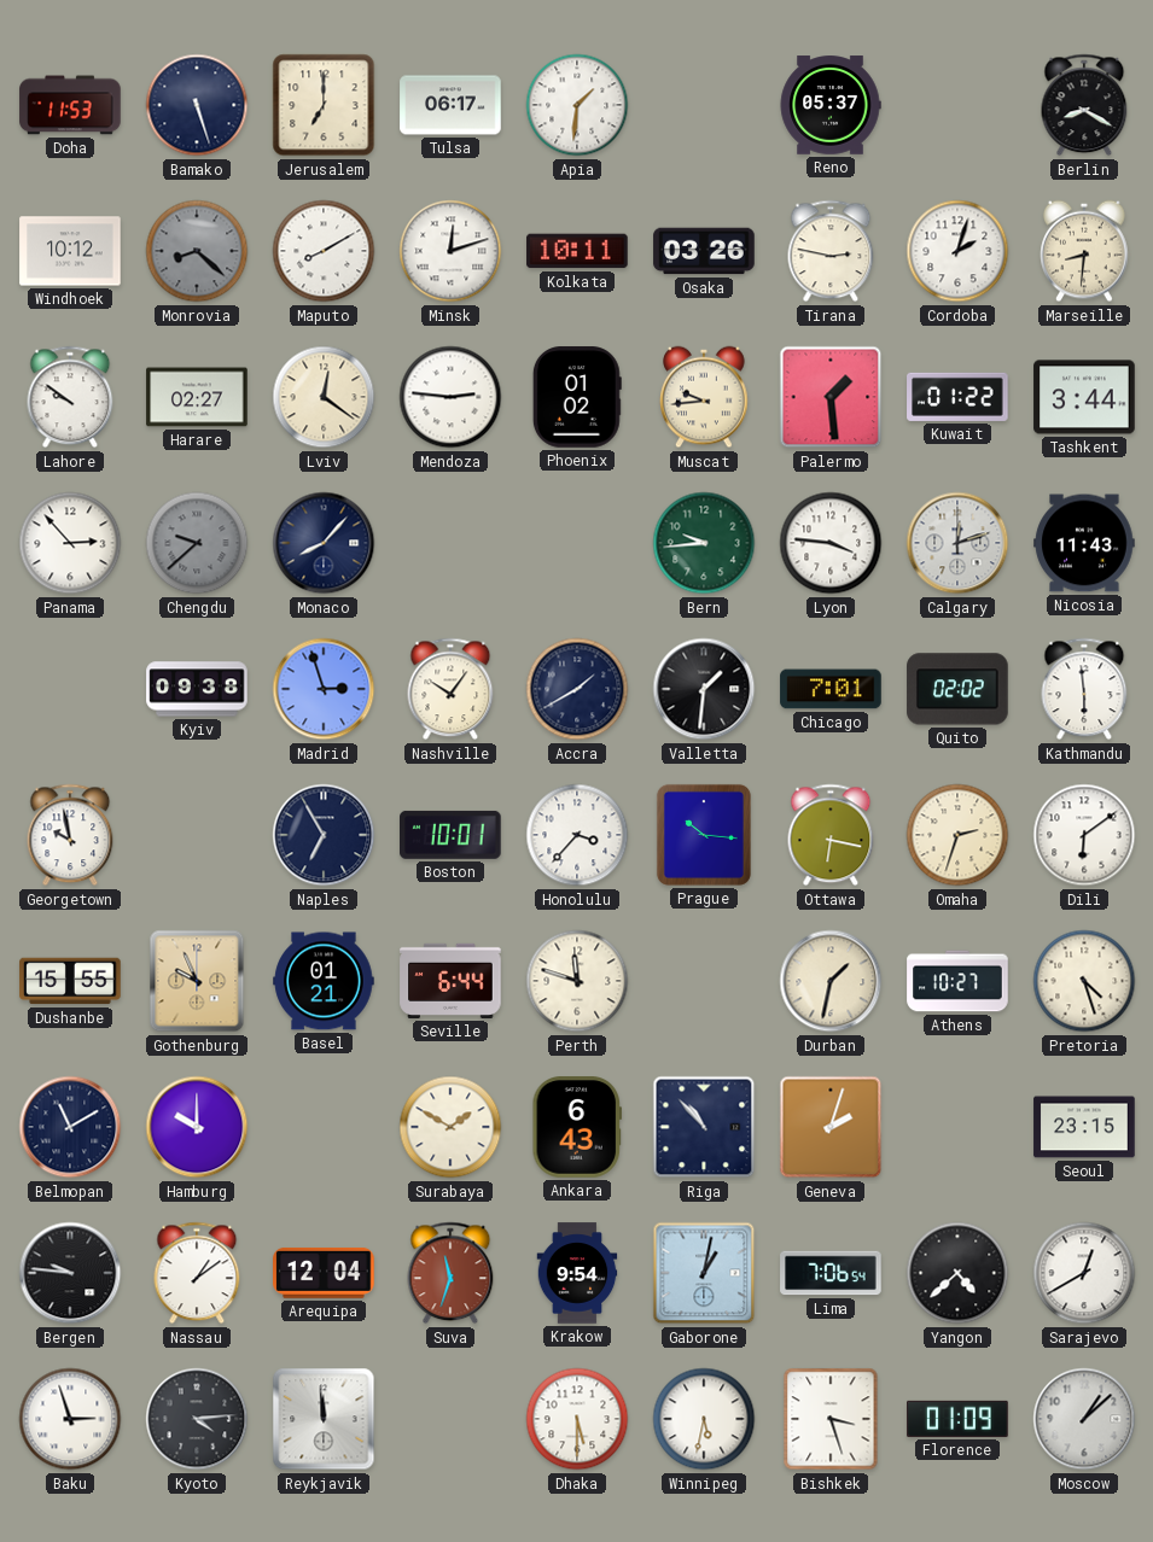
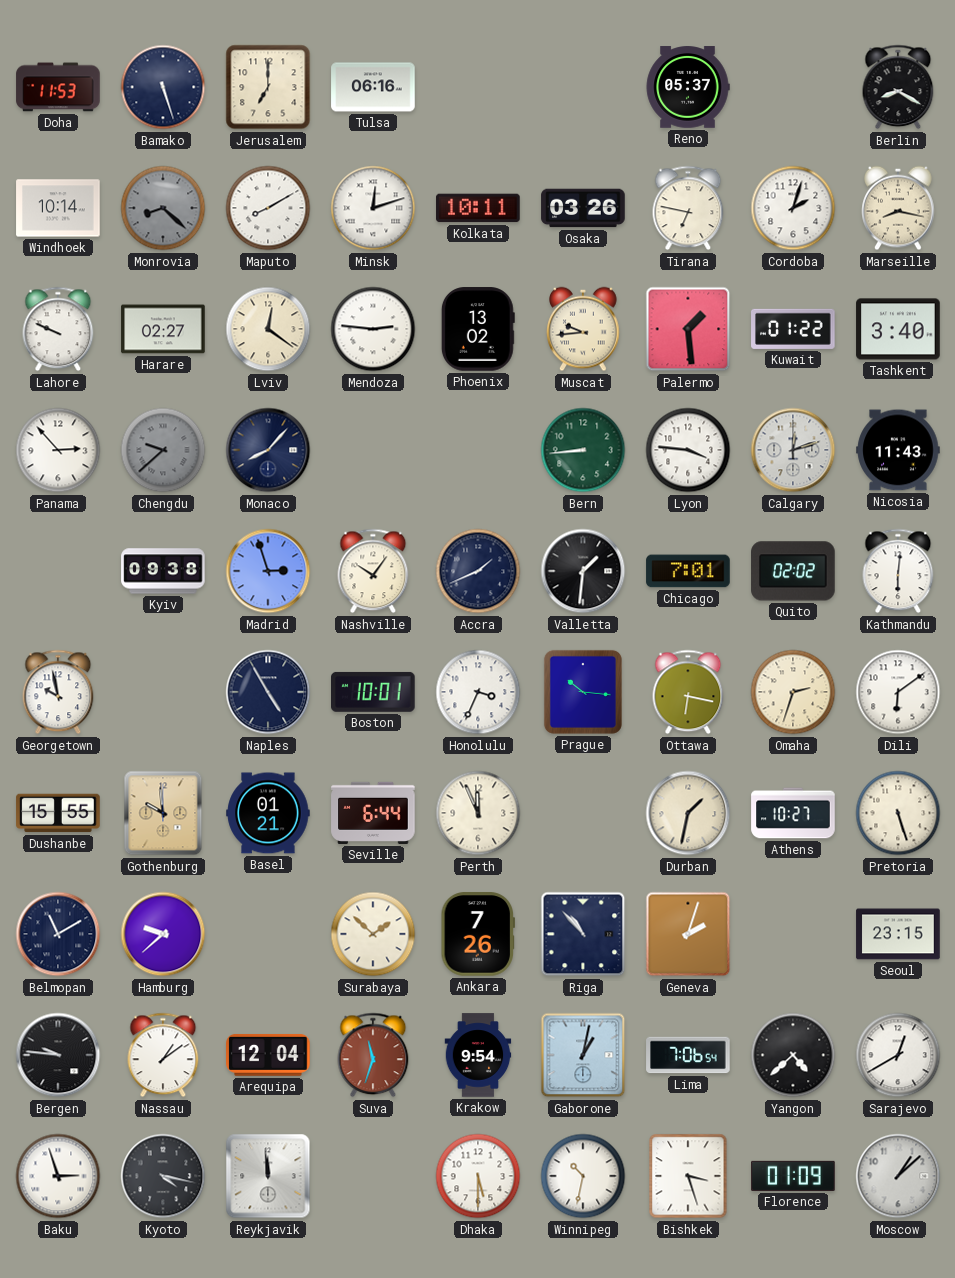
Tulsa: 06:17 -> 06:16
Apia: 1:31 -> none
Windhoek: 10:12 -> 10:14
Tirana: 2:47 -> 6:47
Marseille: 8:31 -> 8:17
Lahore: 9:51 -> 9:49
Phoenix: 01:02 -> 13:02
Tashkent: 3:44 -> 3:40
Bern: 9:44 -> 8:44
Accra: 1:40 -> 1:41
Kathmandu: 5:59 -> 6:01
Naples: 6:55 -> 4:55
Honolulu: 3:37 -> 3:34
Gothenburg: 9:56 -> 9:59
Perth: 11:48 -> 11:56
Pretoria: 4:27 -> 5:27
Hamburg: 10:00 -> 9:38
Surabaya: 1:50 -> 1:52
Ankara: 6:43 -> 7:26
Kyoto: 4:14 -> 4:17
Winnipeg: 5:32 -> 10:32
